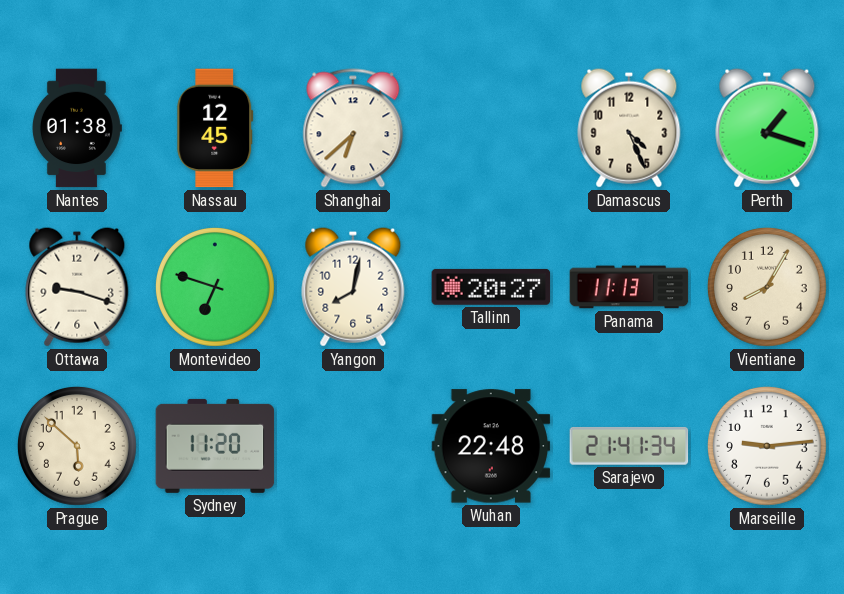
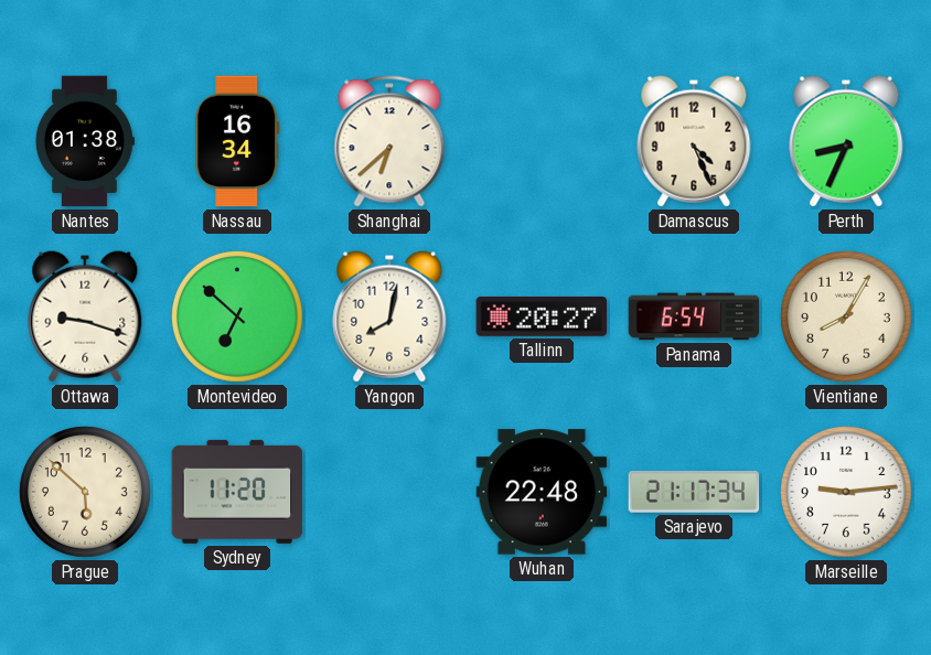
Nassau: 12:45 -> 16:34
Perth: 1:18 -> 8:34
Montevideo: 6:48 -> 6:52
Panama: 11:13 -> 6:54
Sarajevo: 21:41 -> 21:17
